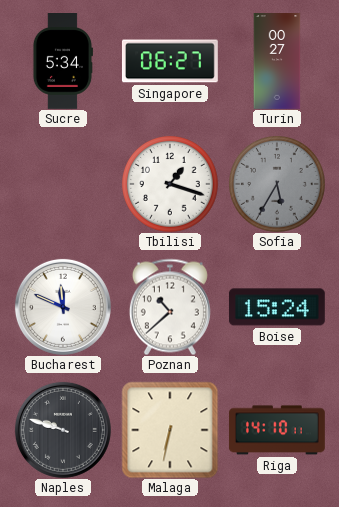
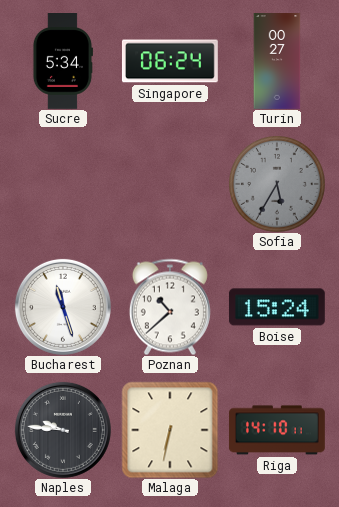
Singapore: 06:27 -> 06:24
Tbilisi: 1:18 -> none
Bucharest: 11:49 -> 11:27
Naples: 9:48 -> 9:46
